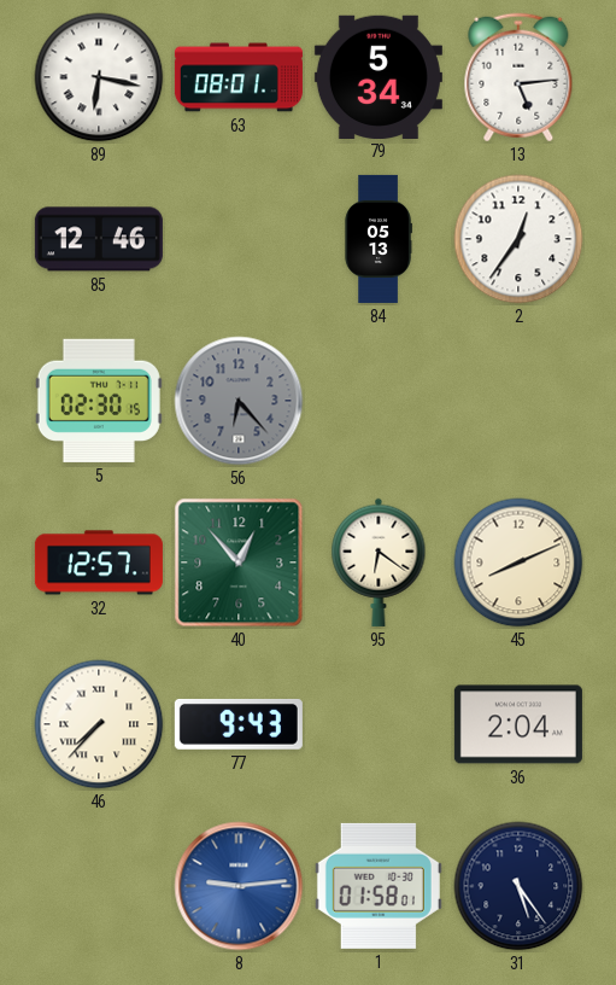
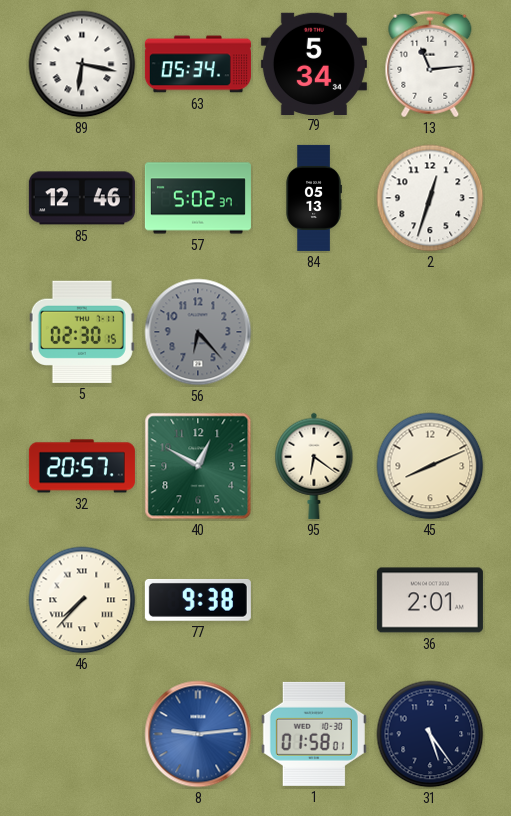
63: 08:01 -> 05:34
13: 5:14 -> 11:14
57: none -> 5:02
2: 12:36 -> 12:33
32: 12:57 -> 20:57
40: 12:53 -> 12:50
77: 9:43 -> 9:38
36: 2:04 -> 2:01
